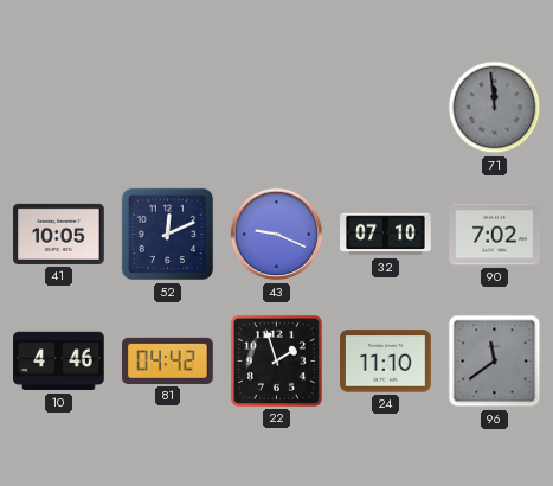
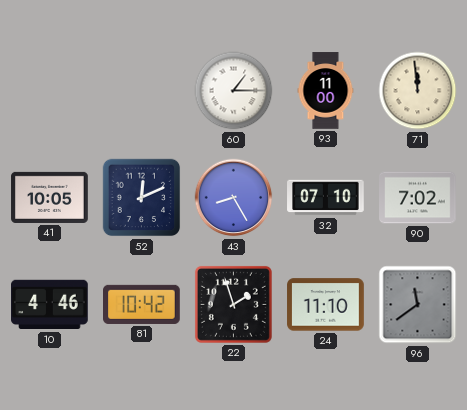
60: none -> 1:15
93: none -> 11:00
71 dial: grey -> cream
43: 9:19 -> 8:25
81: 04:42 -> 10:42
